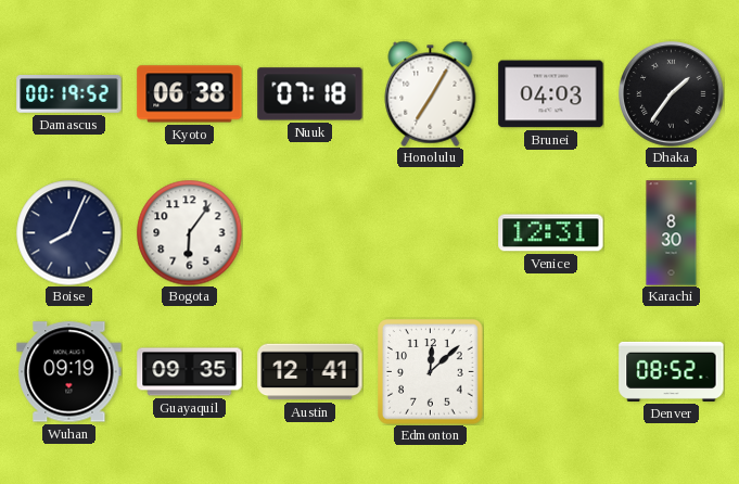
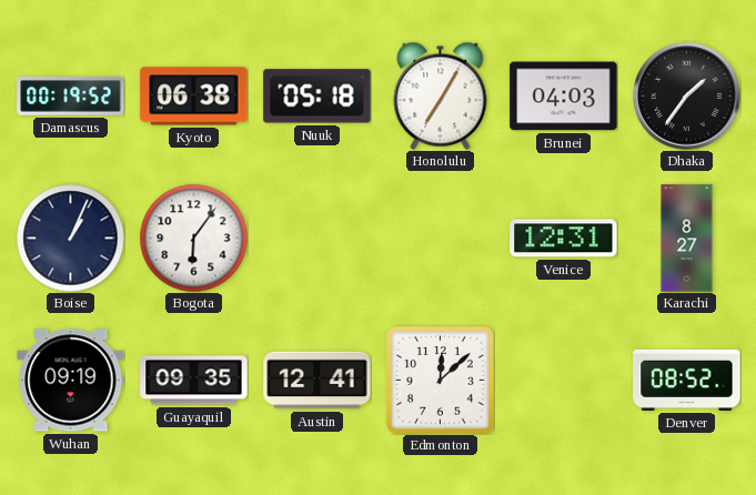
Nuuk: 07:18 -> 05:18
Boise: 8:04 -> 1:04
Karachi: 8:30 -> 8:27
